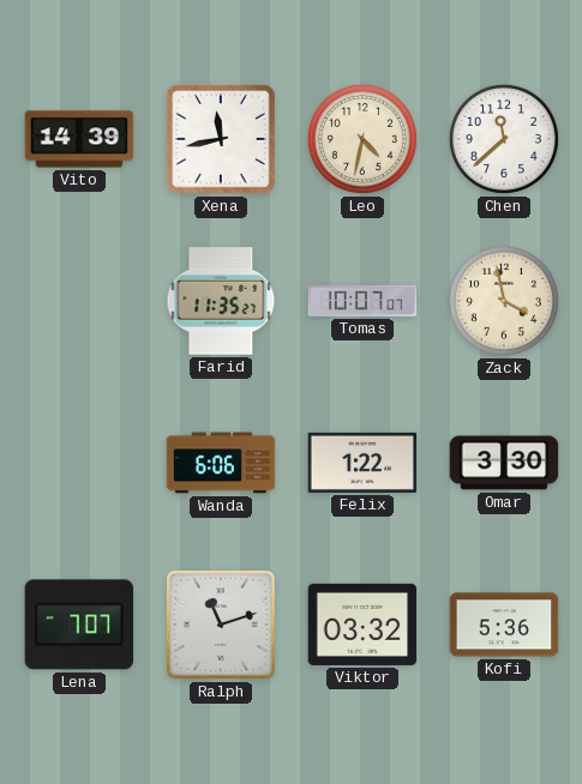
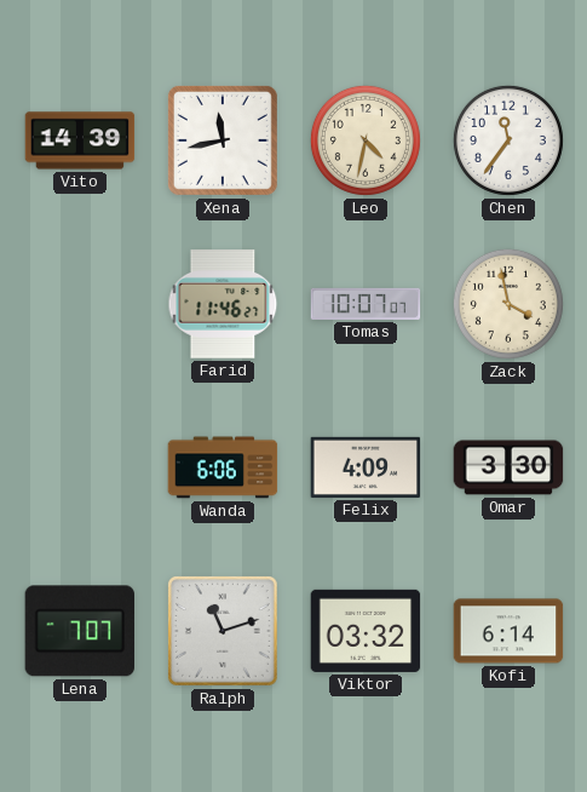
Chen: 11:38 -> 11:36
Farid: 11:35 -> 11:46
Felix: 1:22 -> 4:09
Kofi: 5:36 -> 6:14
